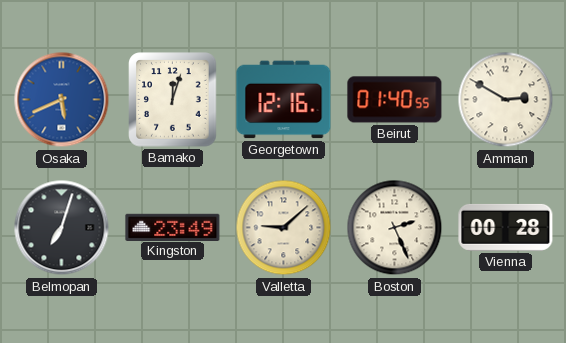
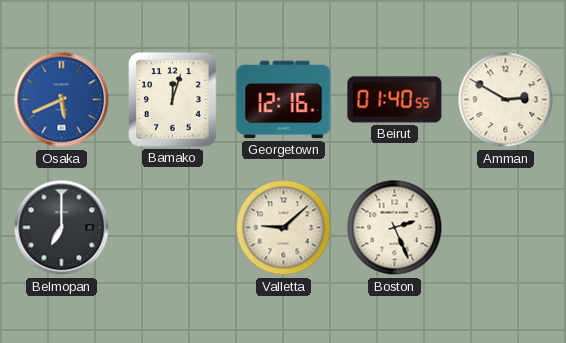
Belmopan: 7:03 -> 7:00
Kingston: 23:49 -> none
Vienna: 00:28 -> none
